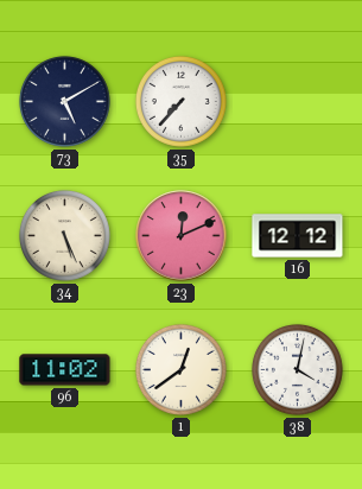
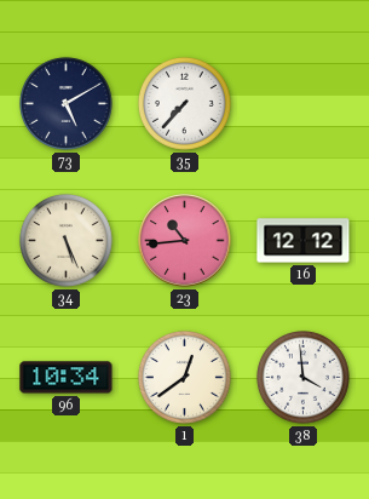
23: 12:11 -> 10:44
96: 11:02 -> 10:34
38: 4:02 -> 3:59
